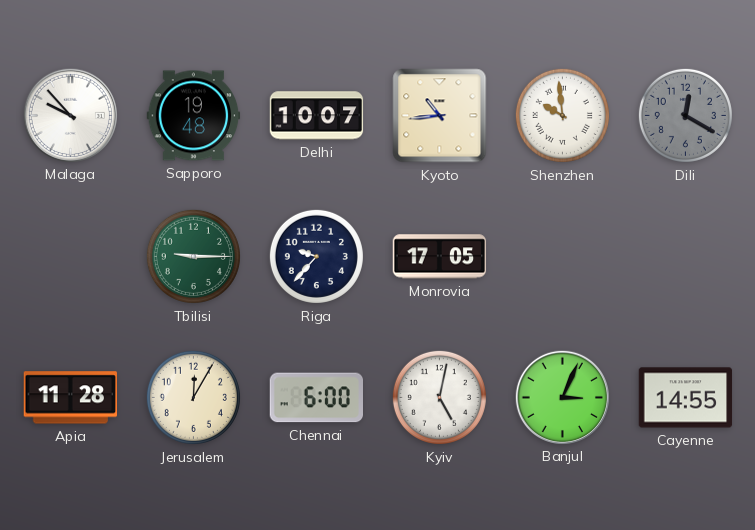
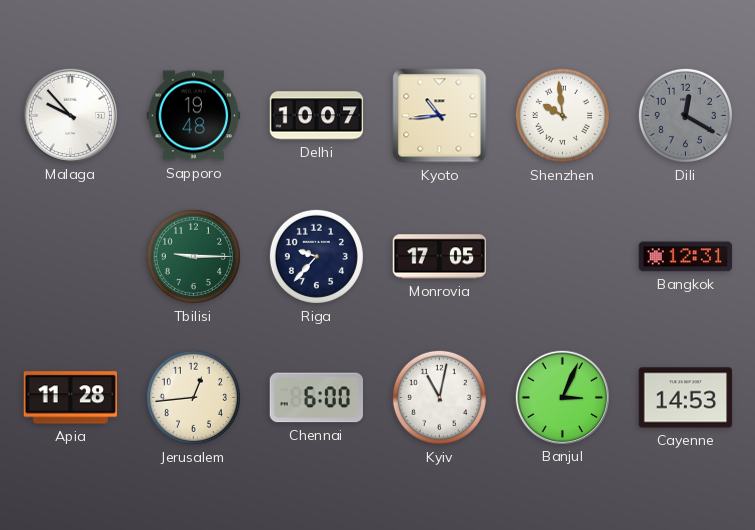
Bangkok: none -> 12:31
Jerusalem: 12:05 -> 12:44
Kyiv: 5:02 -> 11:02
Cayenne: 14:55 -> 14:53
